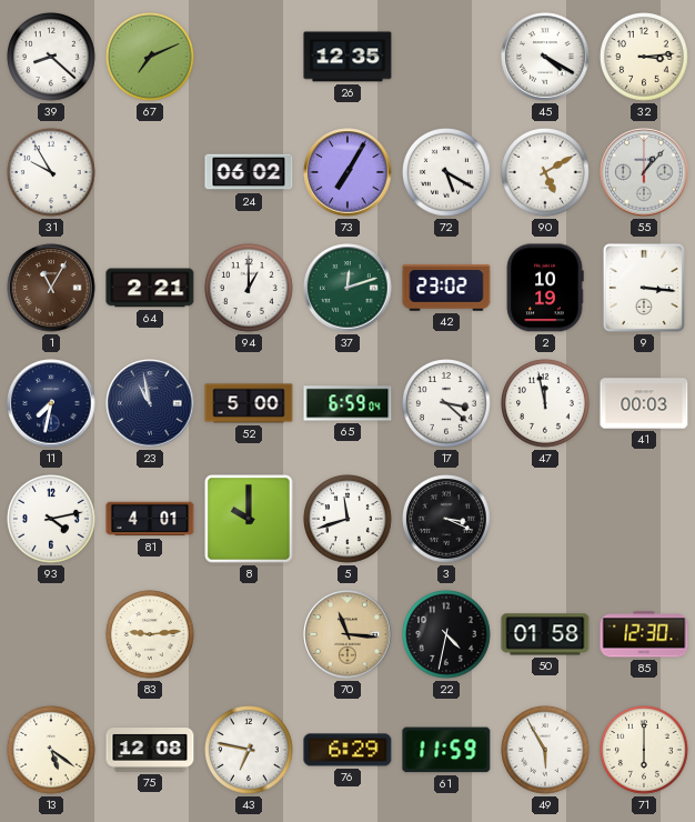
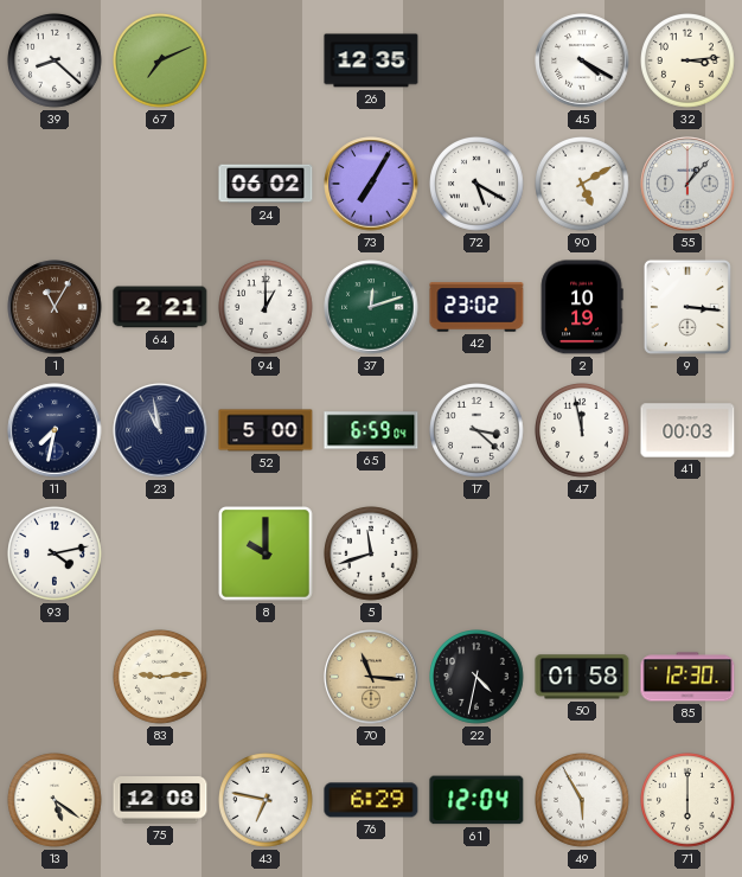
31: 9:55 -> none
81: 4:01 -> none
3: 3:19 -> none
61: 11:59 -> 12:04
